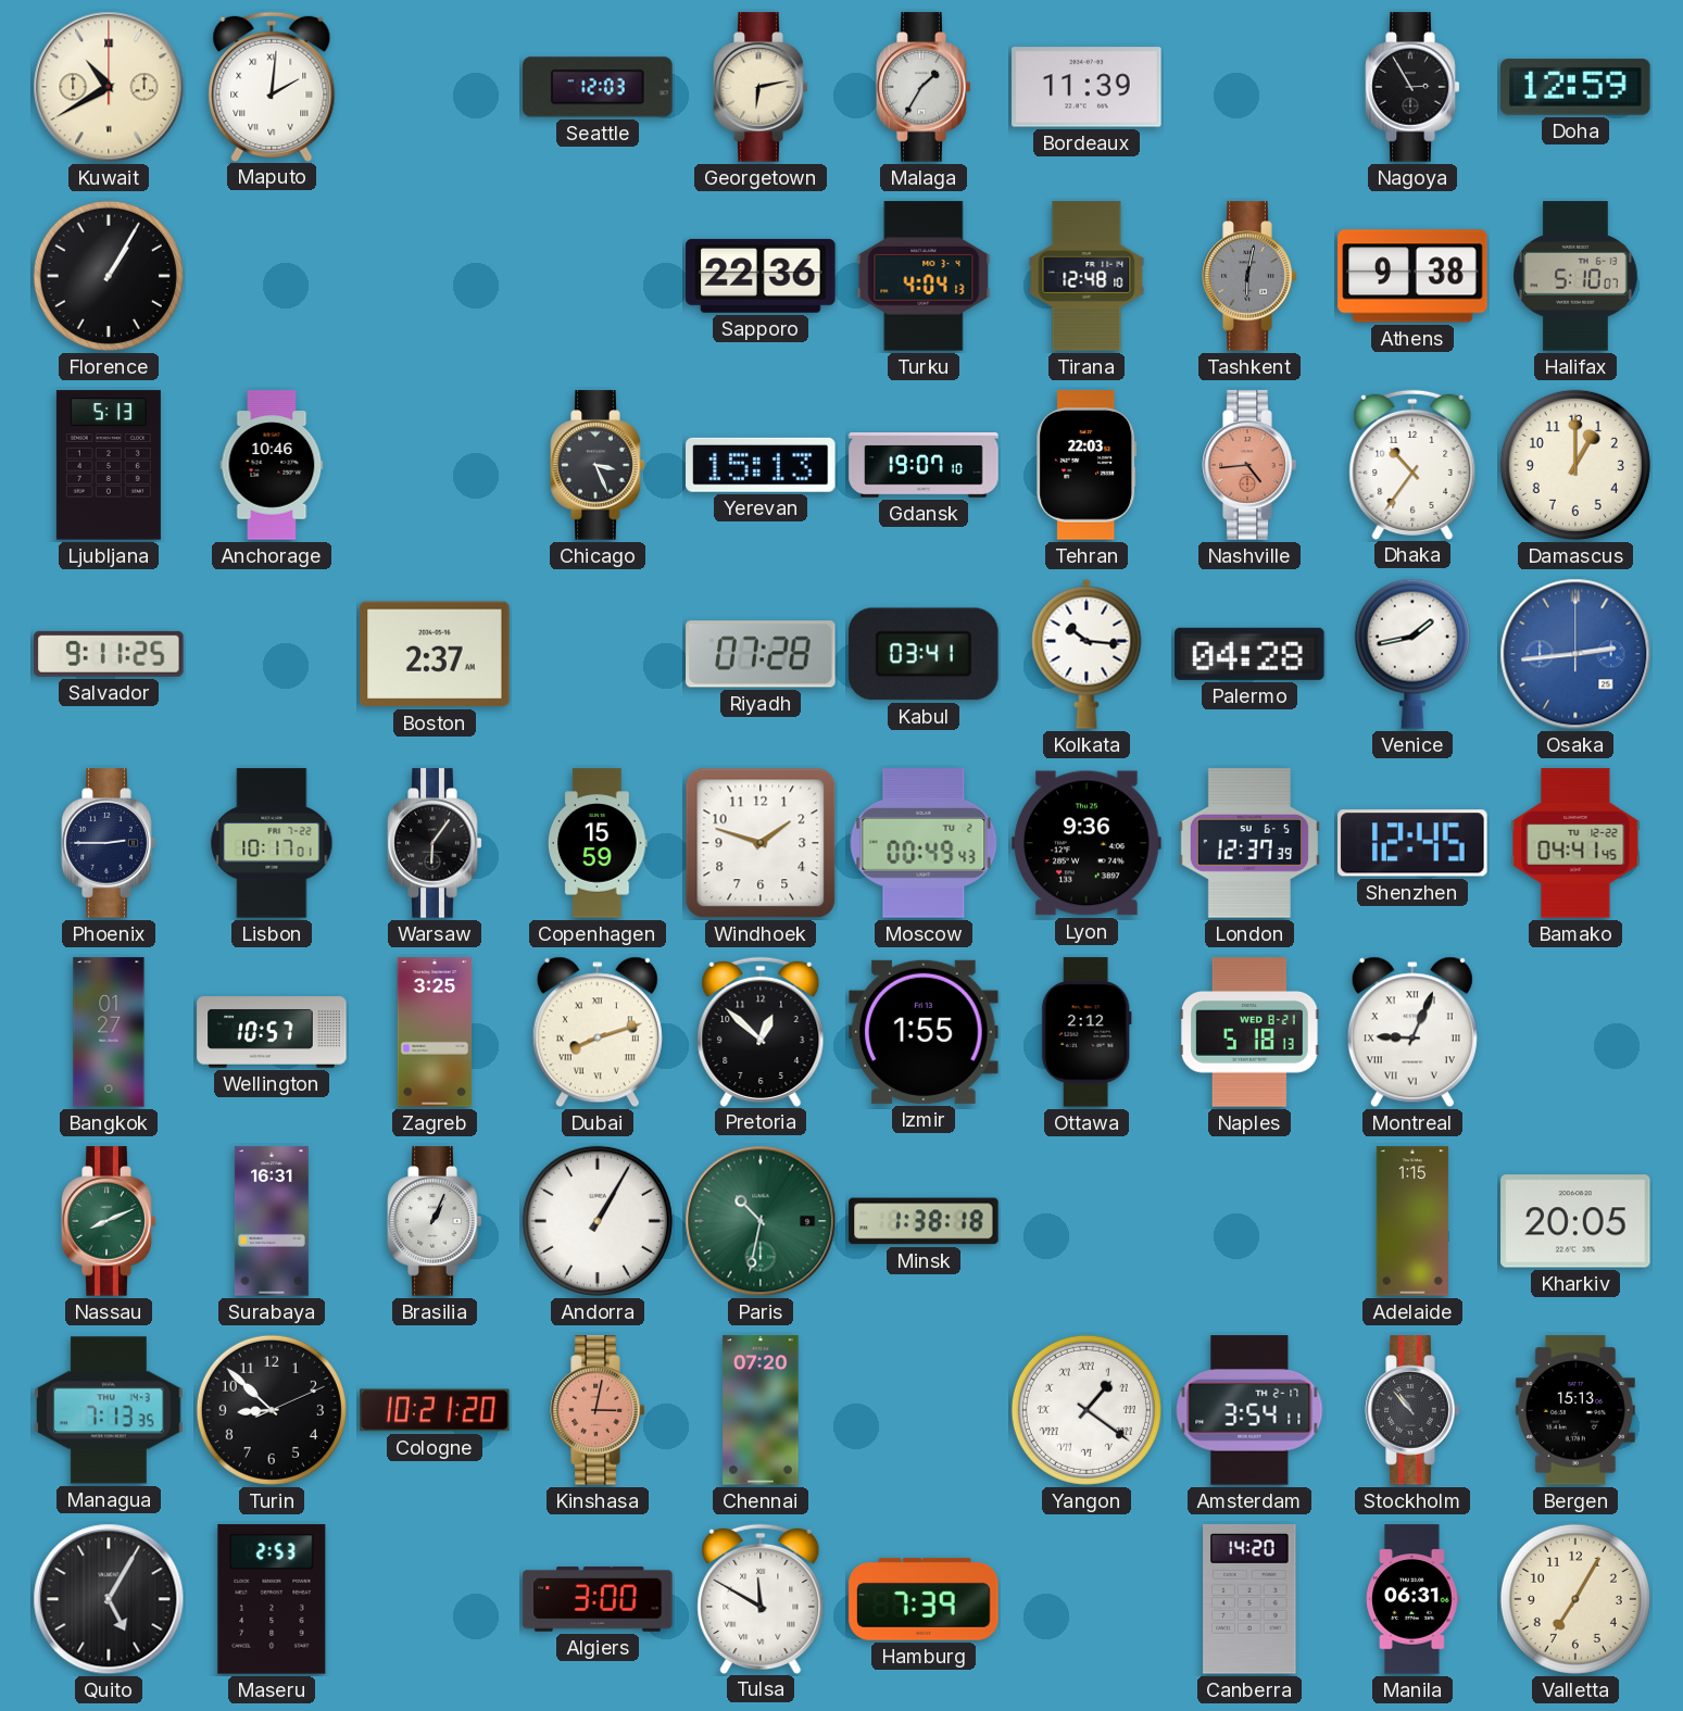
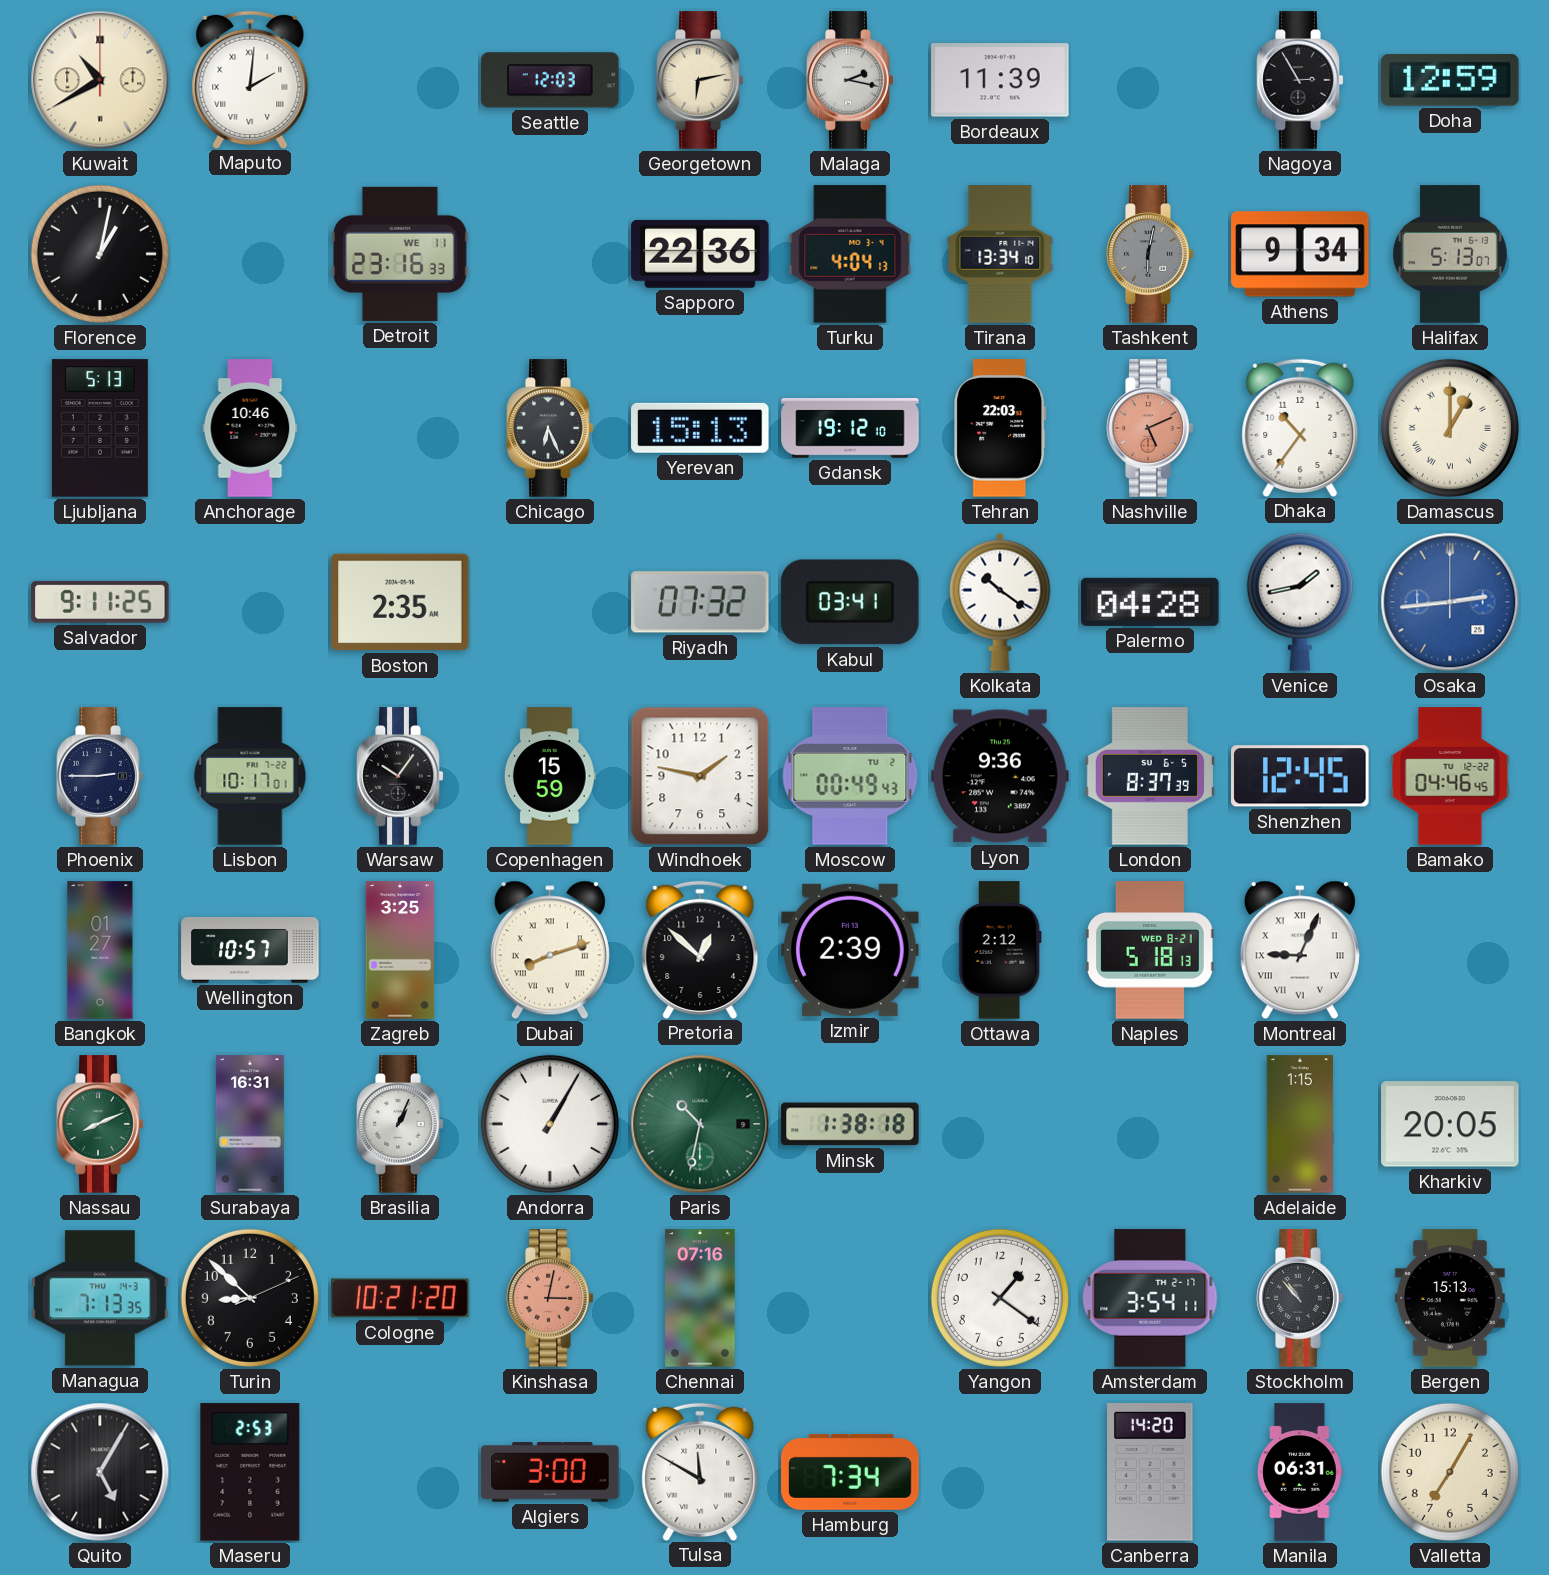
Malaga: 1:35 -> 2:17
Florence: 1:05 -> 1:02
Detroit: none -> 23:16
Tirana: 12:48 -> 13:34
Athens: 9:38 -> 9:34
Halifax: 5:10 -> 5:13
Chicago: 3:26 -> 6:26
Gdansk: 19:07 -> 19:12
Nashville: 4:44 -> 5:11
Damascus numerals: Arabic -> Roman
Boston: 2:37 -> 2:35
Riyadh: 07:28 -> 07:32
Kolkata: 10:16 -> 10:21
Warsaw: 6:06 -> 10:06
Windhoek: 1:48 -> 1:47
London: 12:37 -> 8:37
Bamako: 04:41 -> 04:46
Izmir: 1:55 -> 2:39
Chennai: 07:20 -> 07:16
Yangon numerals: Roman -> Arabic
Hamburg: 7:39 -> 7:34
